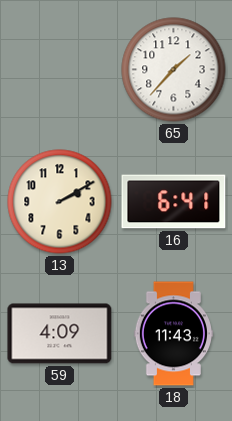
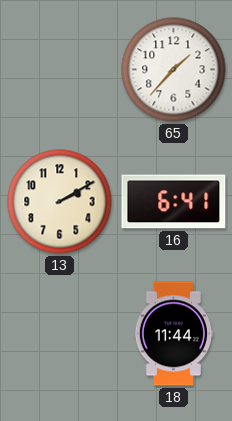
59: 4:09 -> none
18: 11:43 -> 11:44
